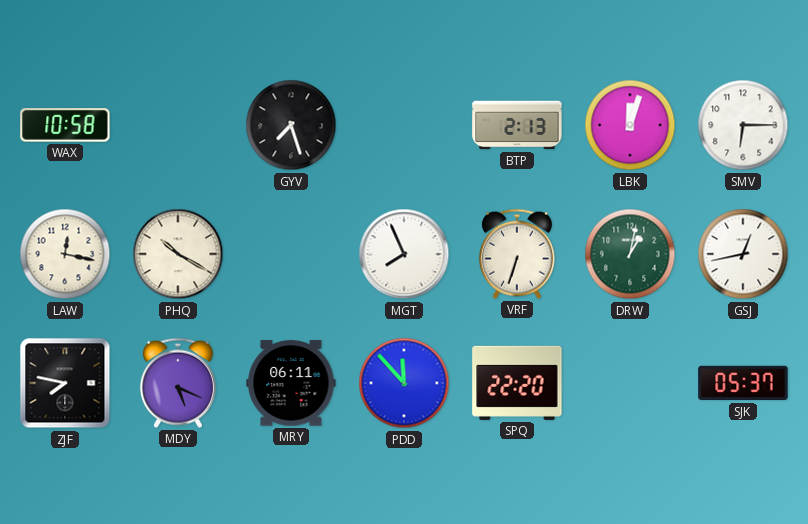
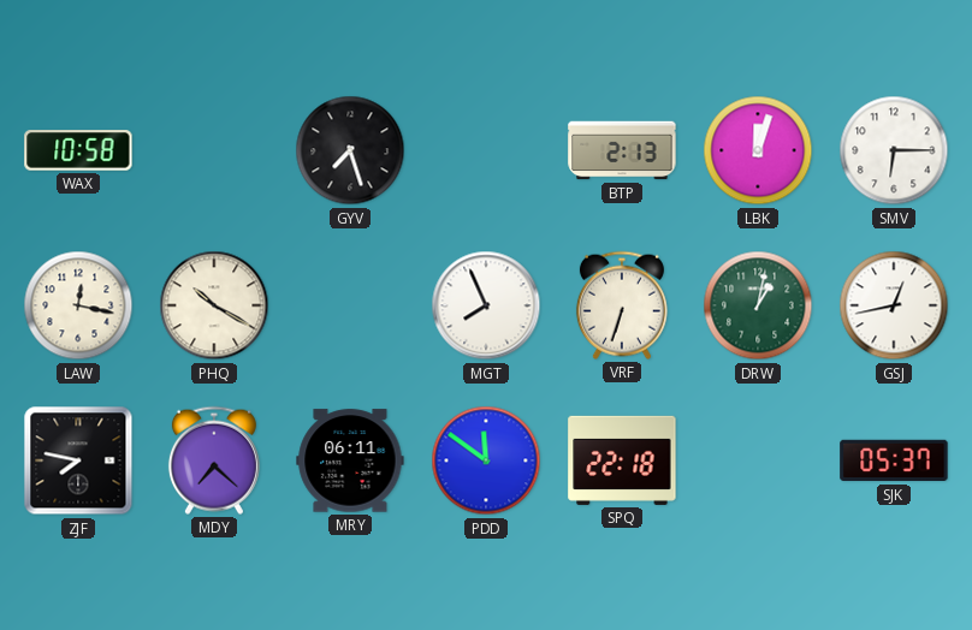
MDY: 5:19 -> 7:22
PDD: 11:53 -> 11:51
SPQ: 22:20 -> 22:18
